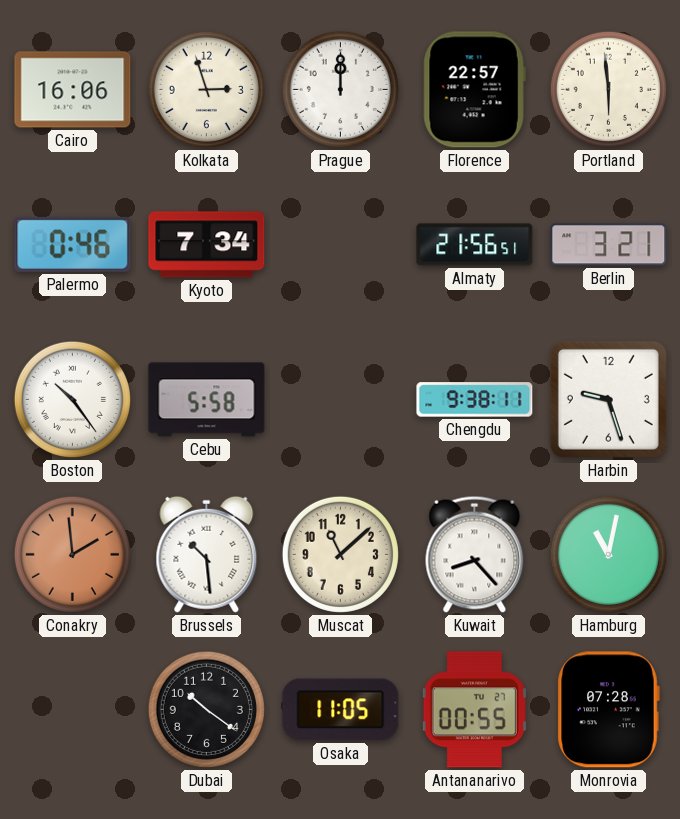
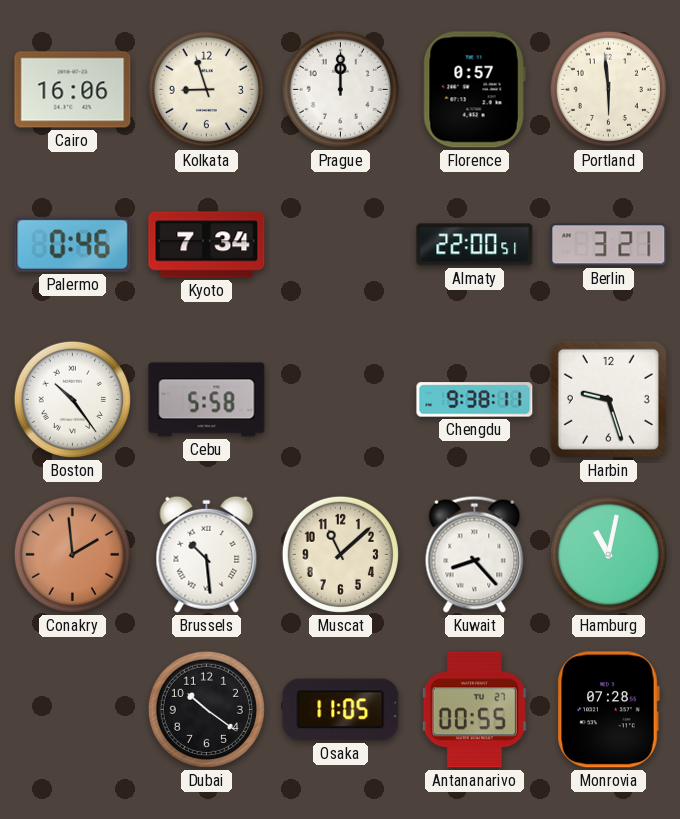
Kolkata: 2:57 -> 8:57
Florence: 22:57 -> 0:57
Almaty: 21:56 -> 22:00
